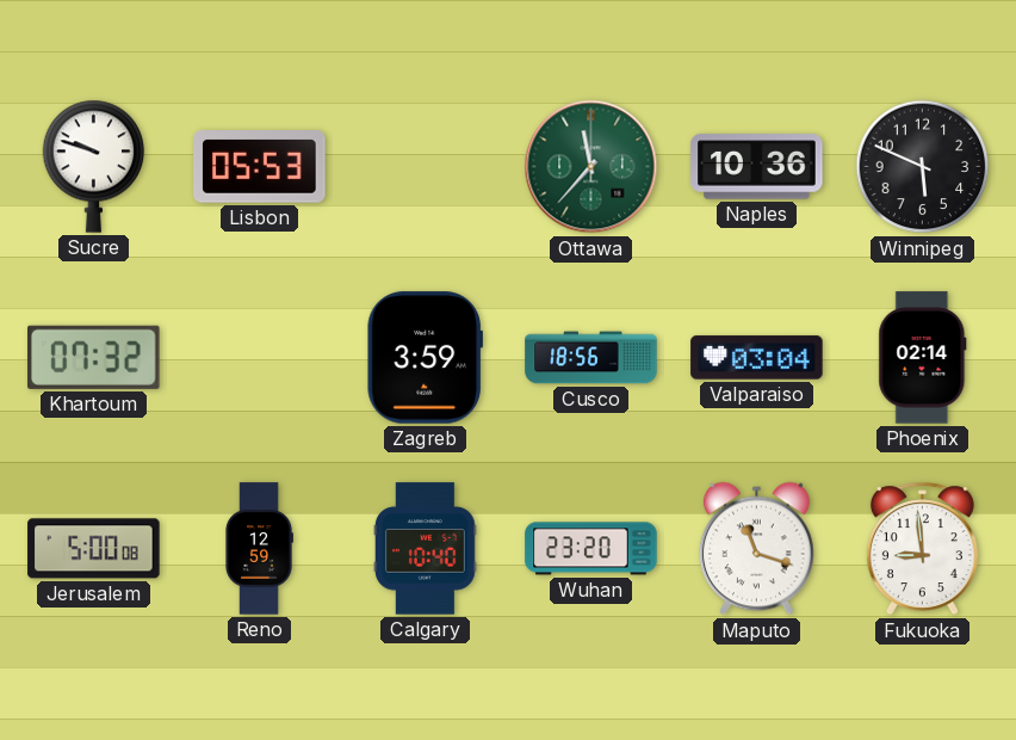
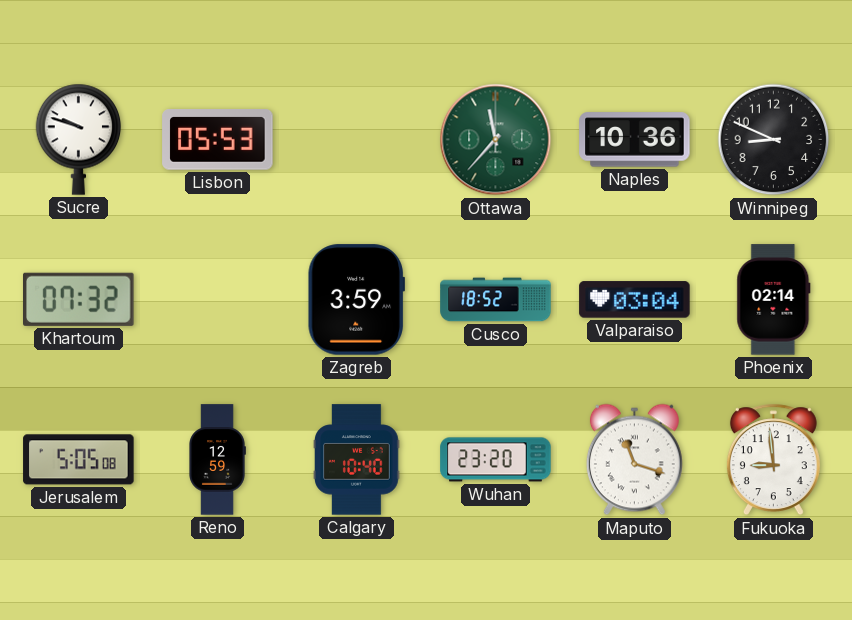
Winnipeg: 5:49 -> 8:49
Cusco: 18:56 -> 18:52
Jerusalem: 5:00 -> 5:05
